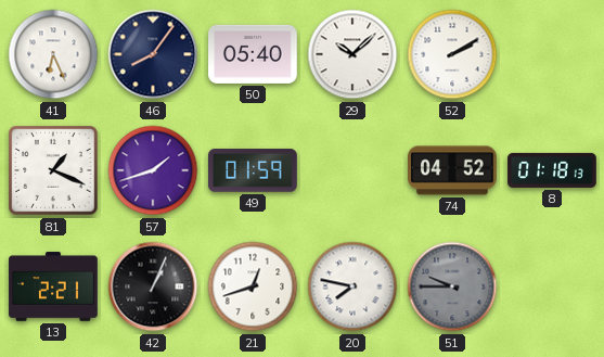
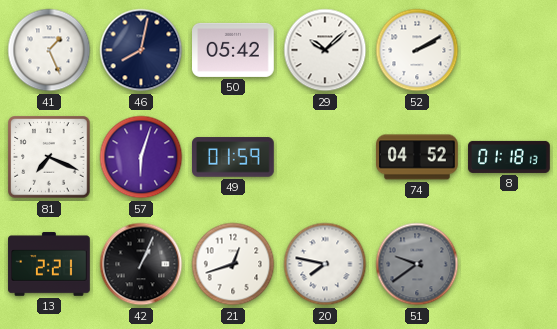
41: 6:26 -> 1:26
46: 8:06 -> 8:02
50: 05:40 -> 05:42
81: 1:19 -> 7:19
57: 1:42 -> 6:03
51: 9:45 -> 9:39
